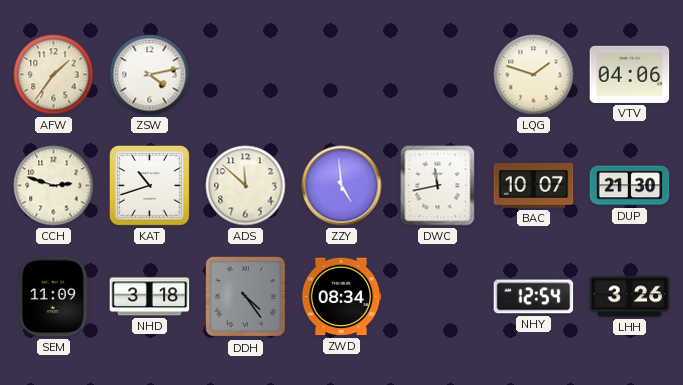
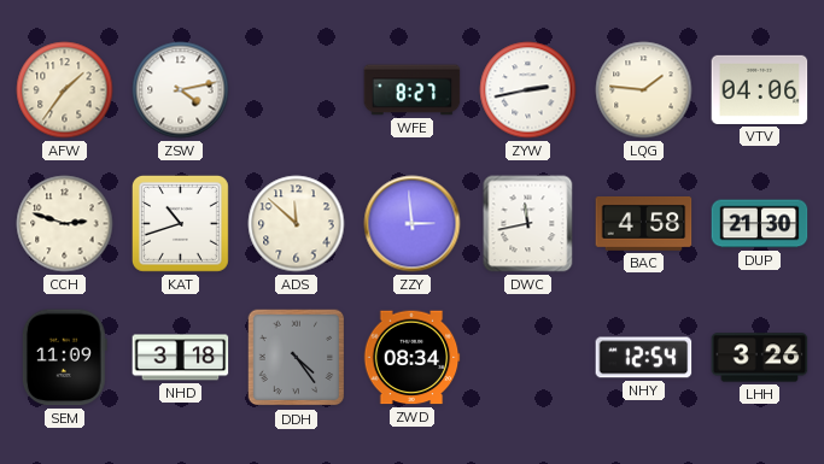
WFE: none -> 8:27
ZYW: none -> 2:43
LQG: 1:48 -> 1:46
ZZY: 4:59 -> 2:59
BAC: 10:07 -> 4:58
